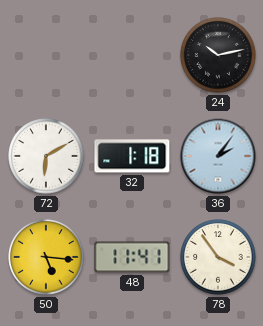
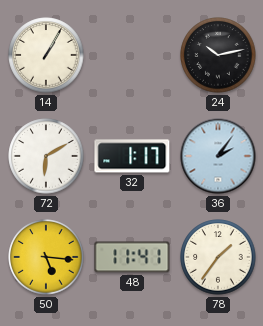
14: none -> 1:05
32: 1:18 -> 1:17
78: 3:54 -> 1:36
